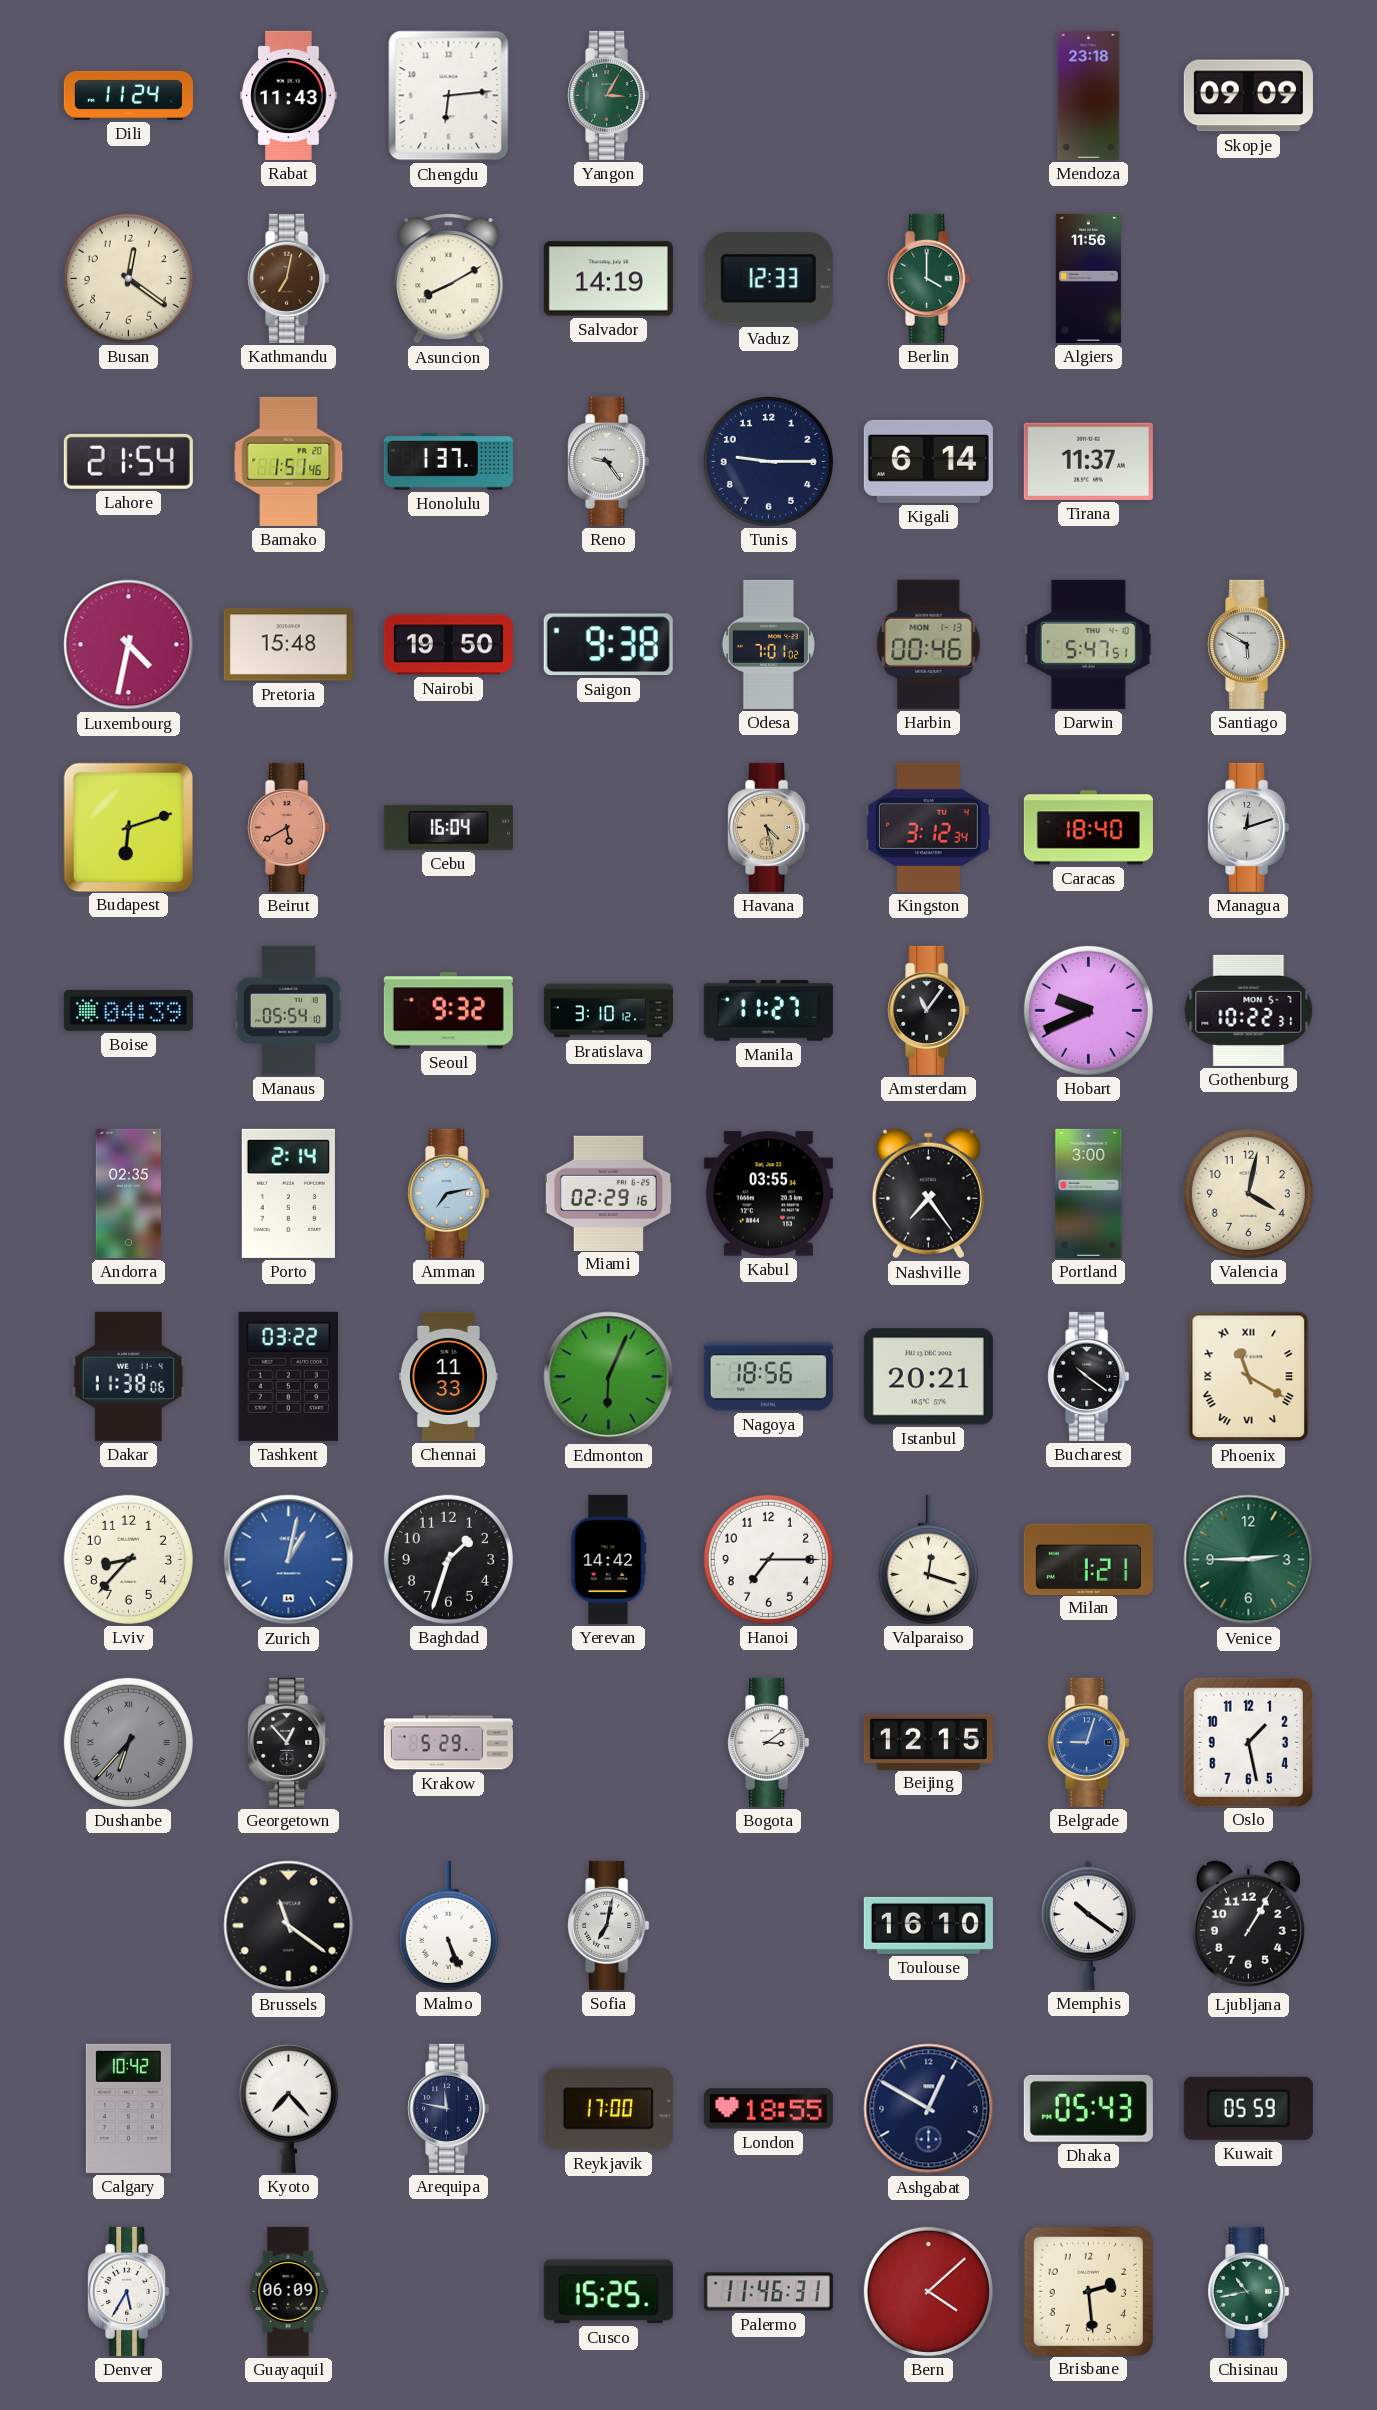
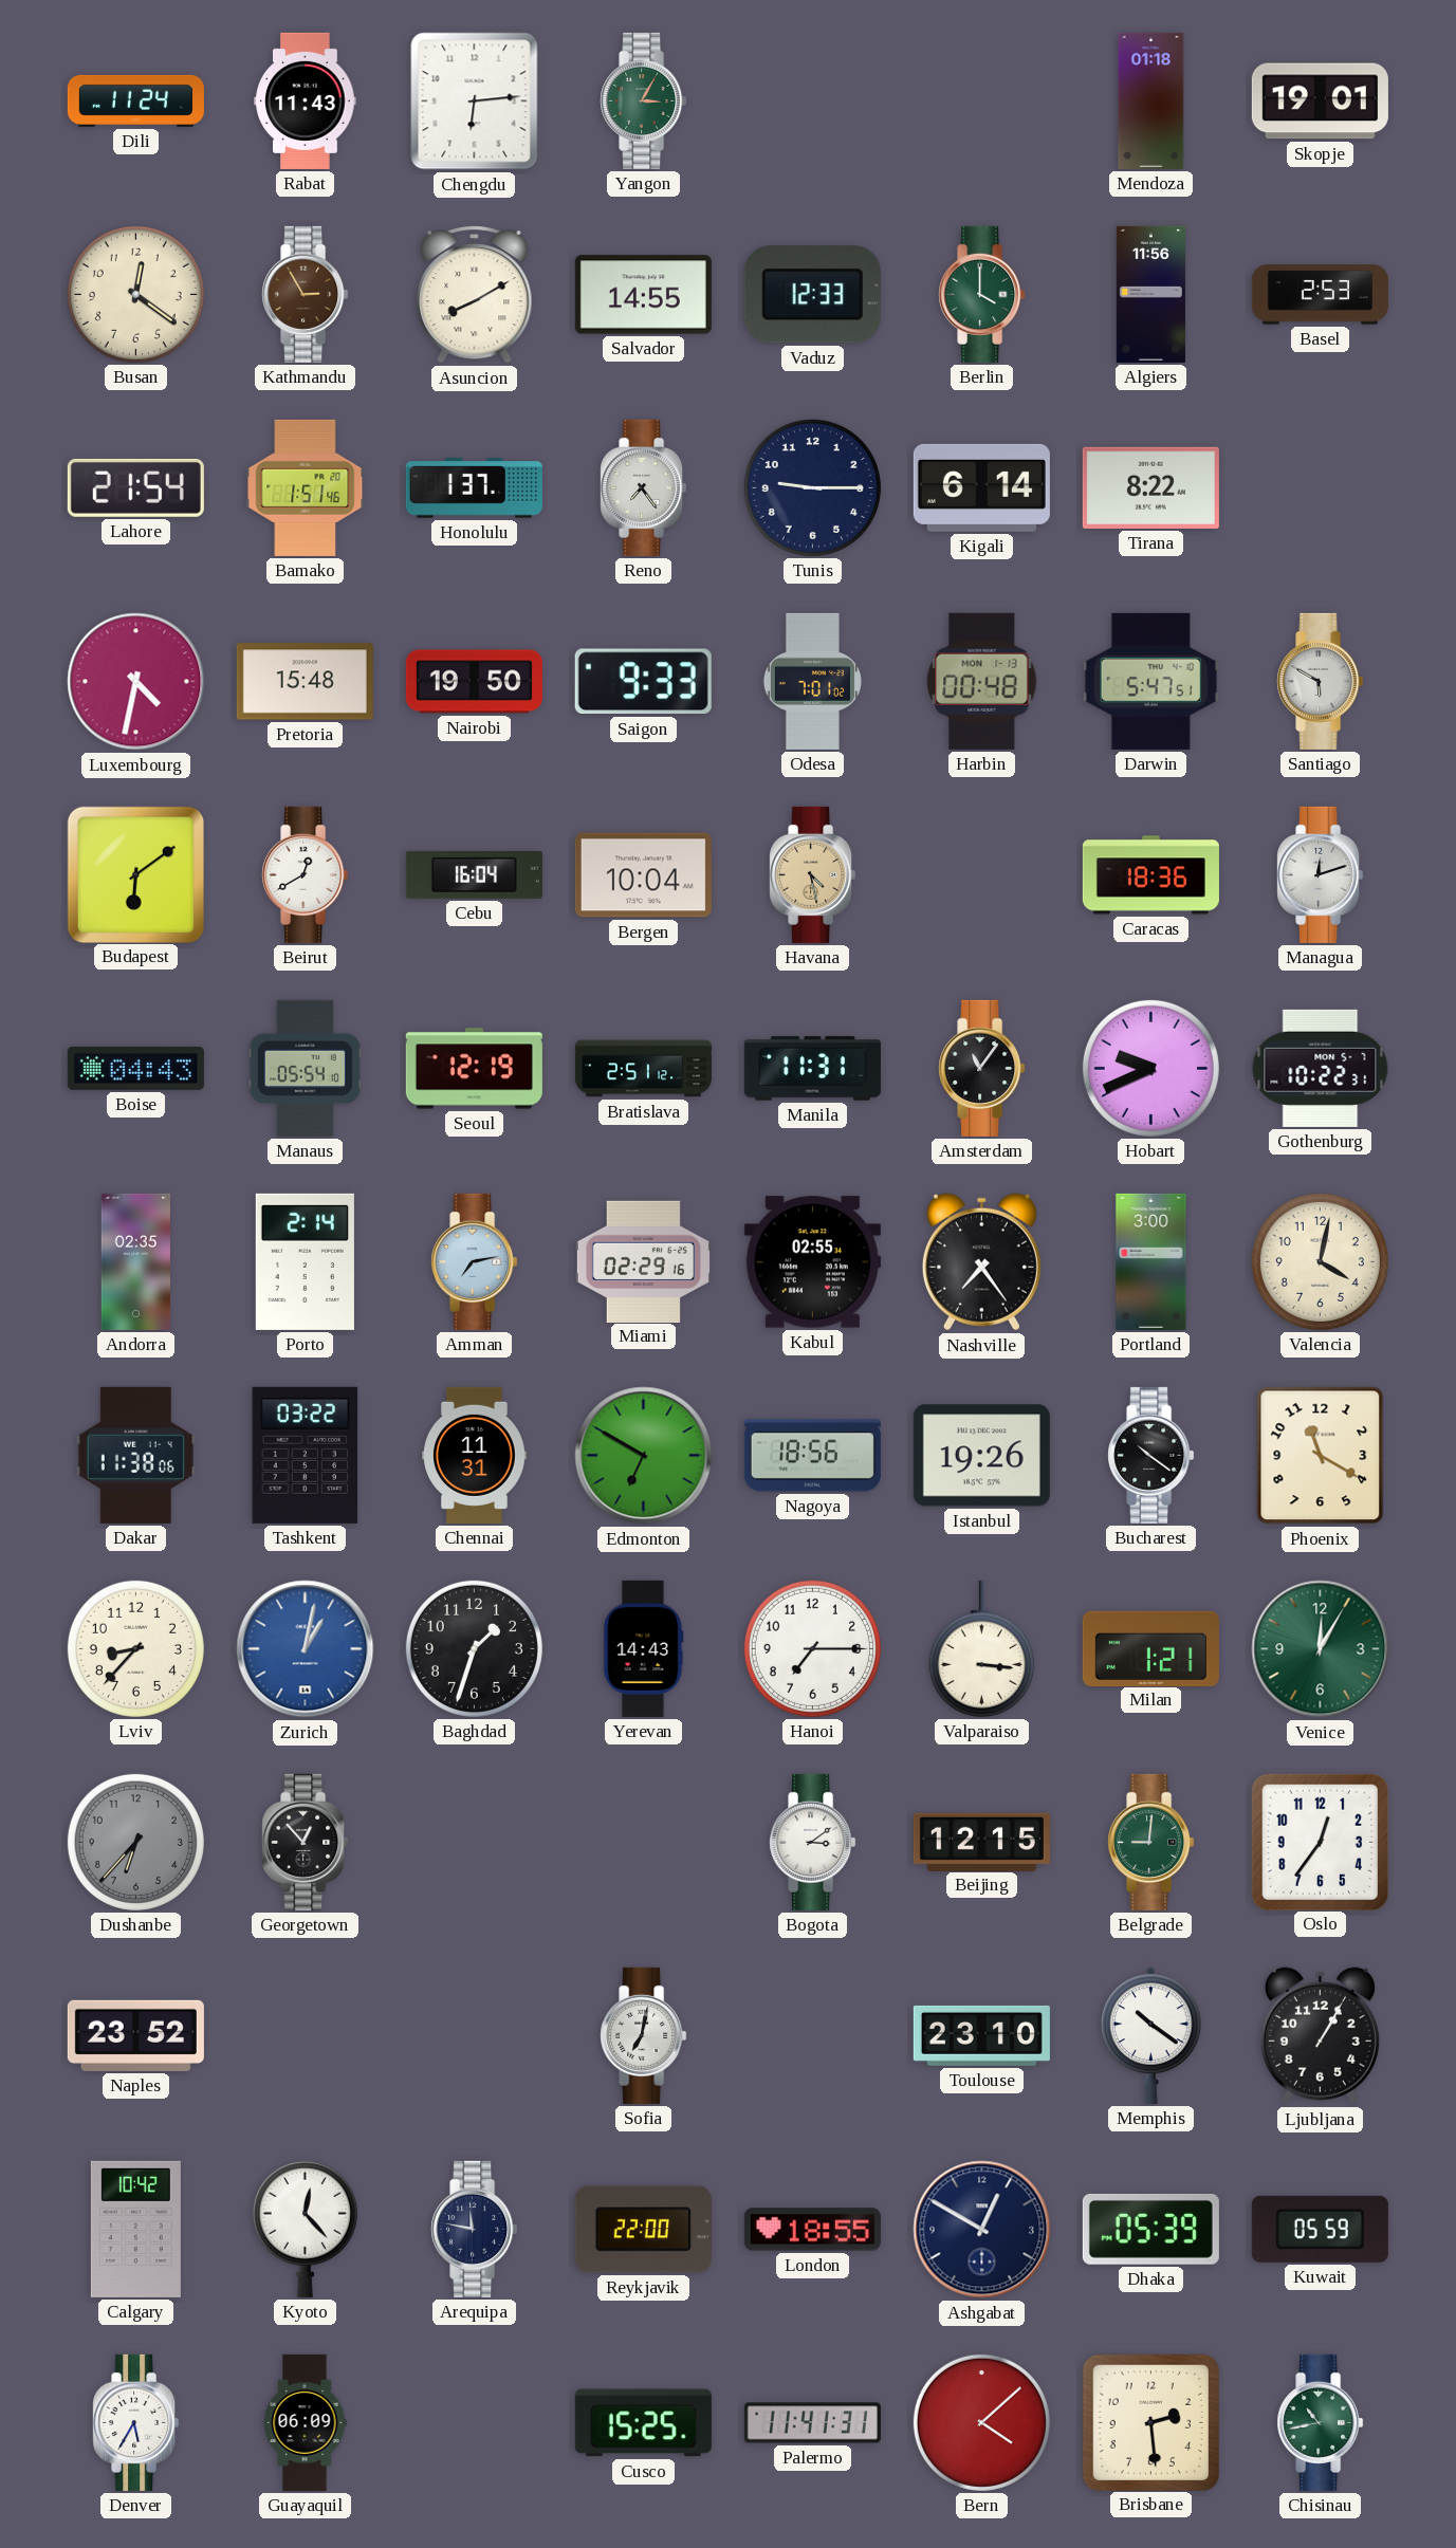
Mendoza: 23:18 -> 01:18
Skopje: 09:09 -> 19:01
Kathmandu: 7:02 -> 2:55
Salvador: 14:19 -> 14:55
Basel: none -> 2:53
Reno: 9:24 -> 7:24
Tirana: 11:37 -> 8:22
Saigon: 9:38 -> 9:33
Harbin: 00:46 -> 00:48
Budapest: 6:12 -> 6:09
Beirut: 5:40 -> 12:40
Beirut dial: salmon -> white
Bergen: none -> 10:04
Kingston: 3:12 -> none
Caracas: 18:40 -> 18:36
Boise: 04:39 -> 04:43
Seoul: 9:32 -> 12:19
Bratislava: 3:10 -> 2:51
Manila: 11:27 -> 11:31
Kabul: 03:55 -> 02:55
Chennai: 11:33 -> 11:31
Edmonton: 6:04 -> 6:50
Istanbul: 20:21 -> 19:26
Phoenix numerals: Roman -> Arabic
Yerevan: 14:42 -> 14:43
Valparaiso: 12:18 -> 3:16
Venice: 2:45 -> 12:05
Dushanbe numerals: Roman -> Arabic
Krakow: 5:29 -> none
Belgrade: 9:03 -> 9:01
Belgrade dial: blue -> green
Oslo: 1:28 -> 12:36
Naples: none -> 23:52
Brussels: 11:21 -> none
Malmo: 5:26 -> none
Toulouse: 16:10 -> 23:10
Kyoto: 7:23 -> 12:23
Reykjavik: 17:00 -> 22:00
Dhaka: 05:43 -> 05:39
Palermo: 11:46 -> 11:41
